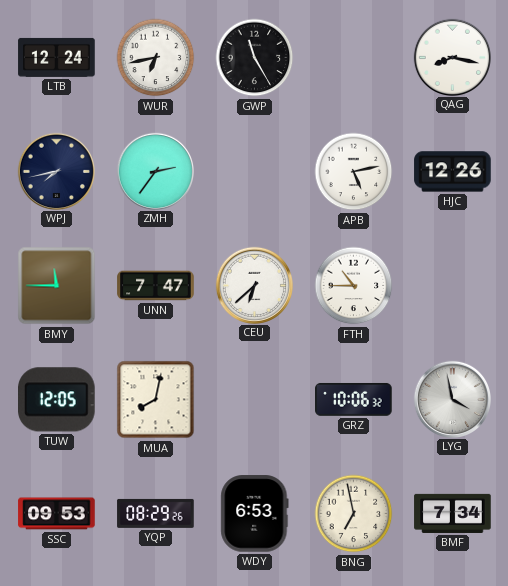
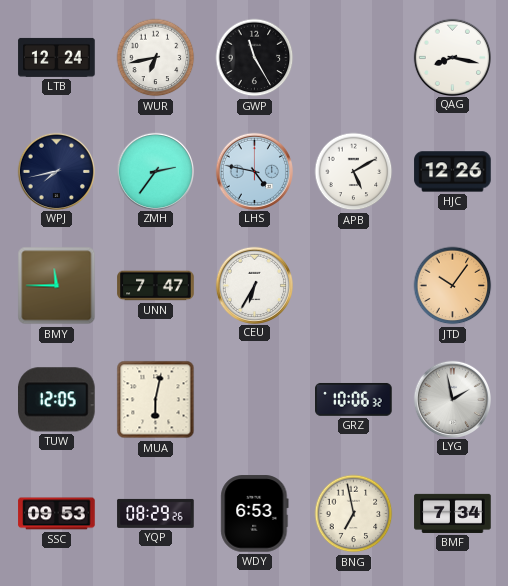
LHS: none -> 4:47
APB: 5:13 -> 5:10
CEU: 6:38 -> 6:35
FTH: 10:45 -> none
JTD: none -> 10:06
MUA: 8:02 -> 6:02
LYG: 3:58 -> 1:58
